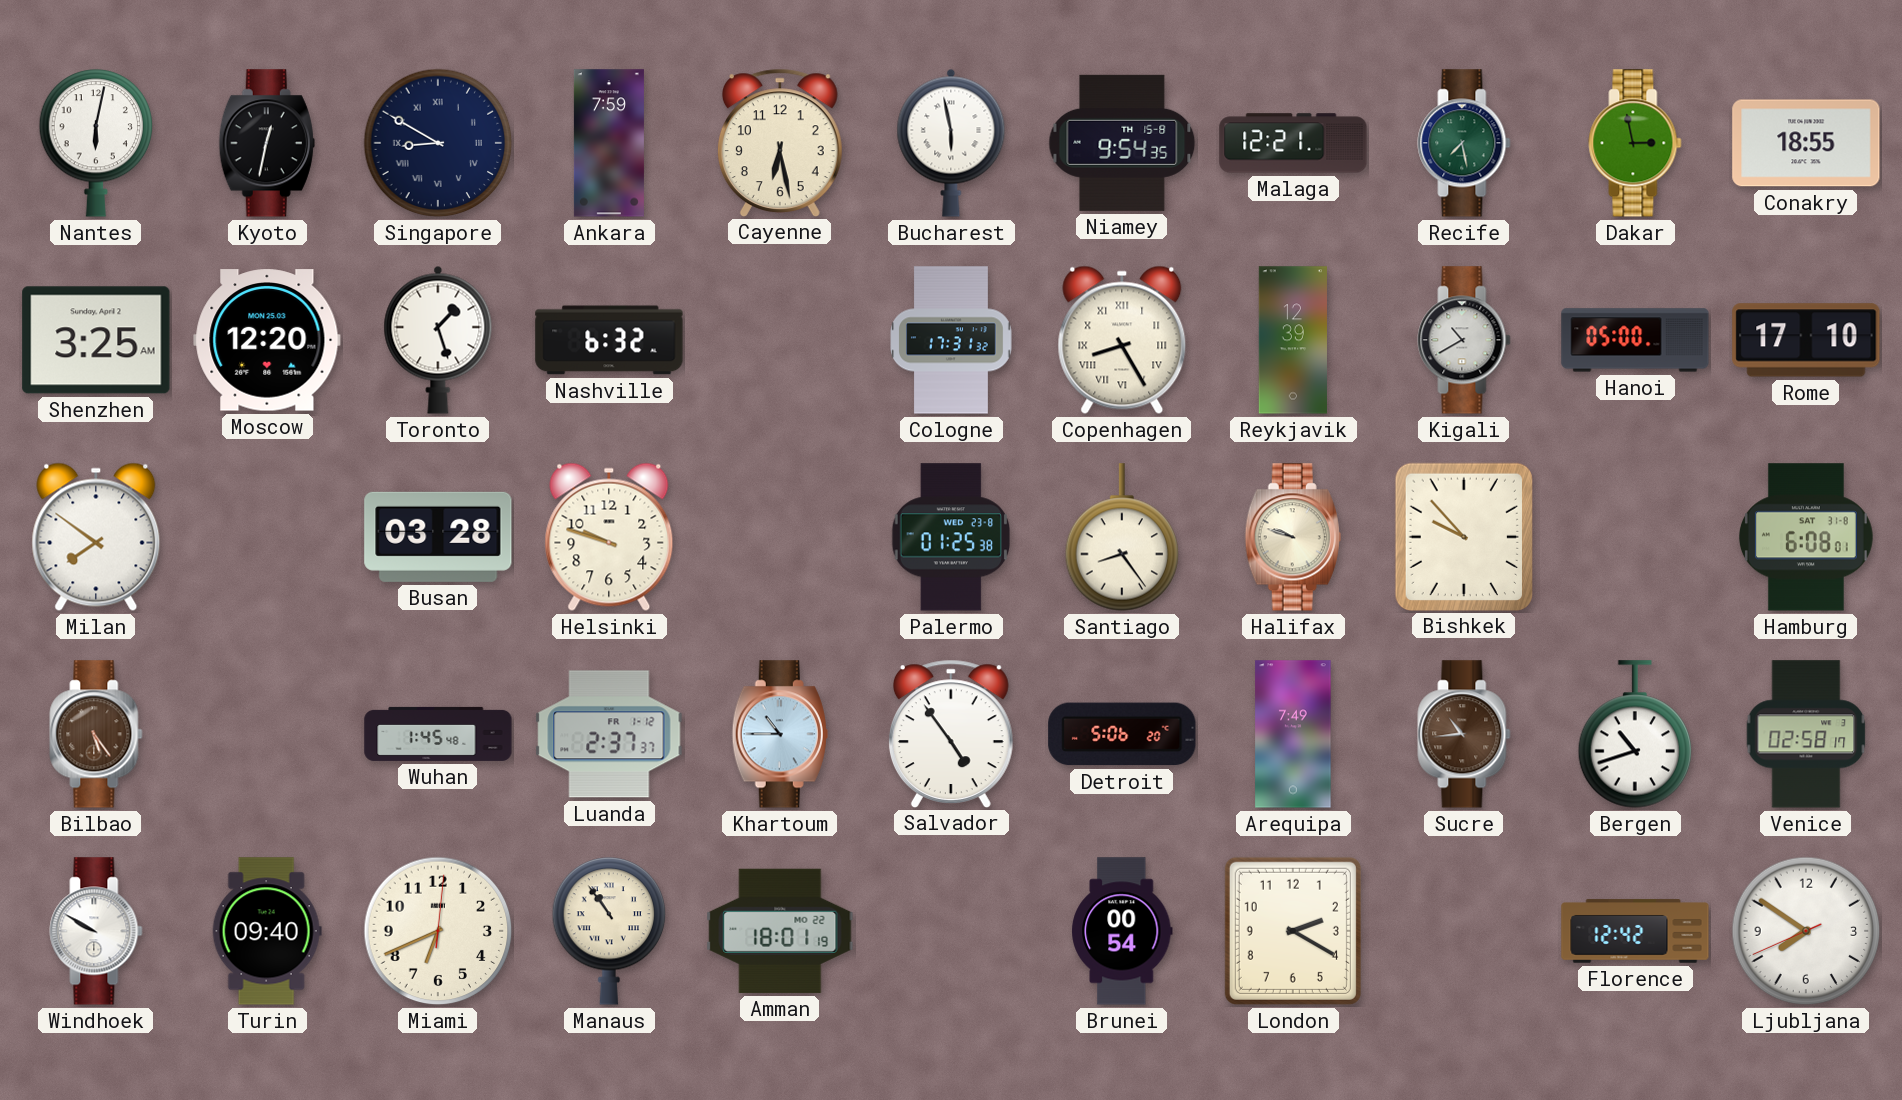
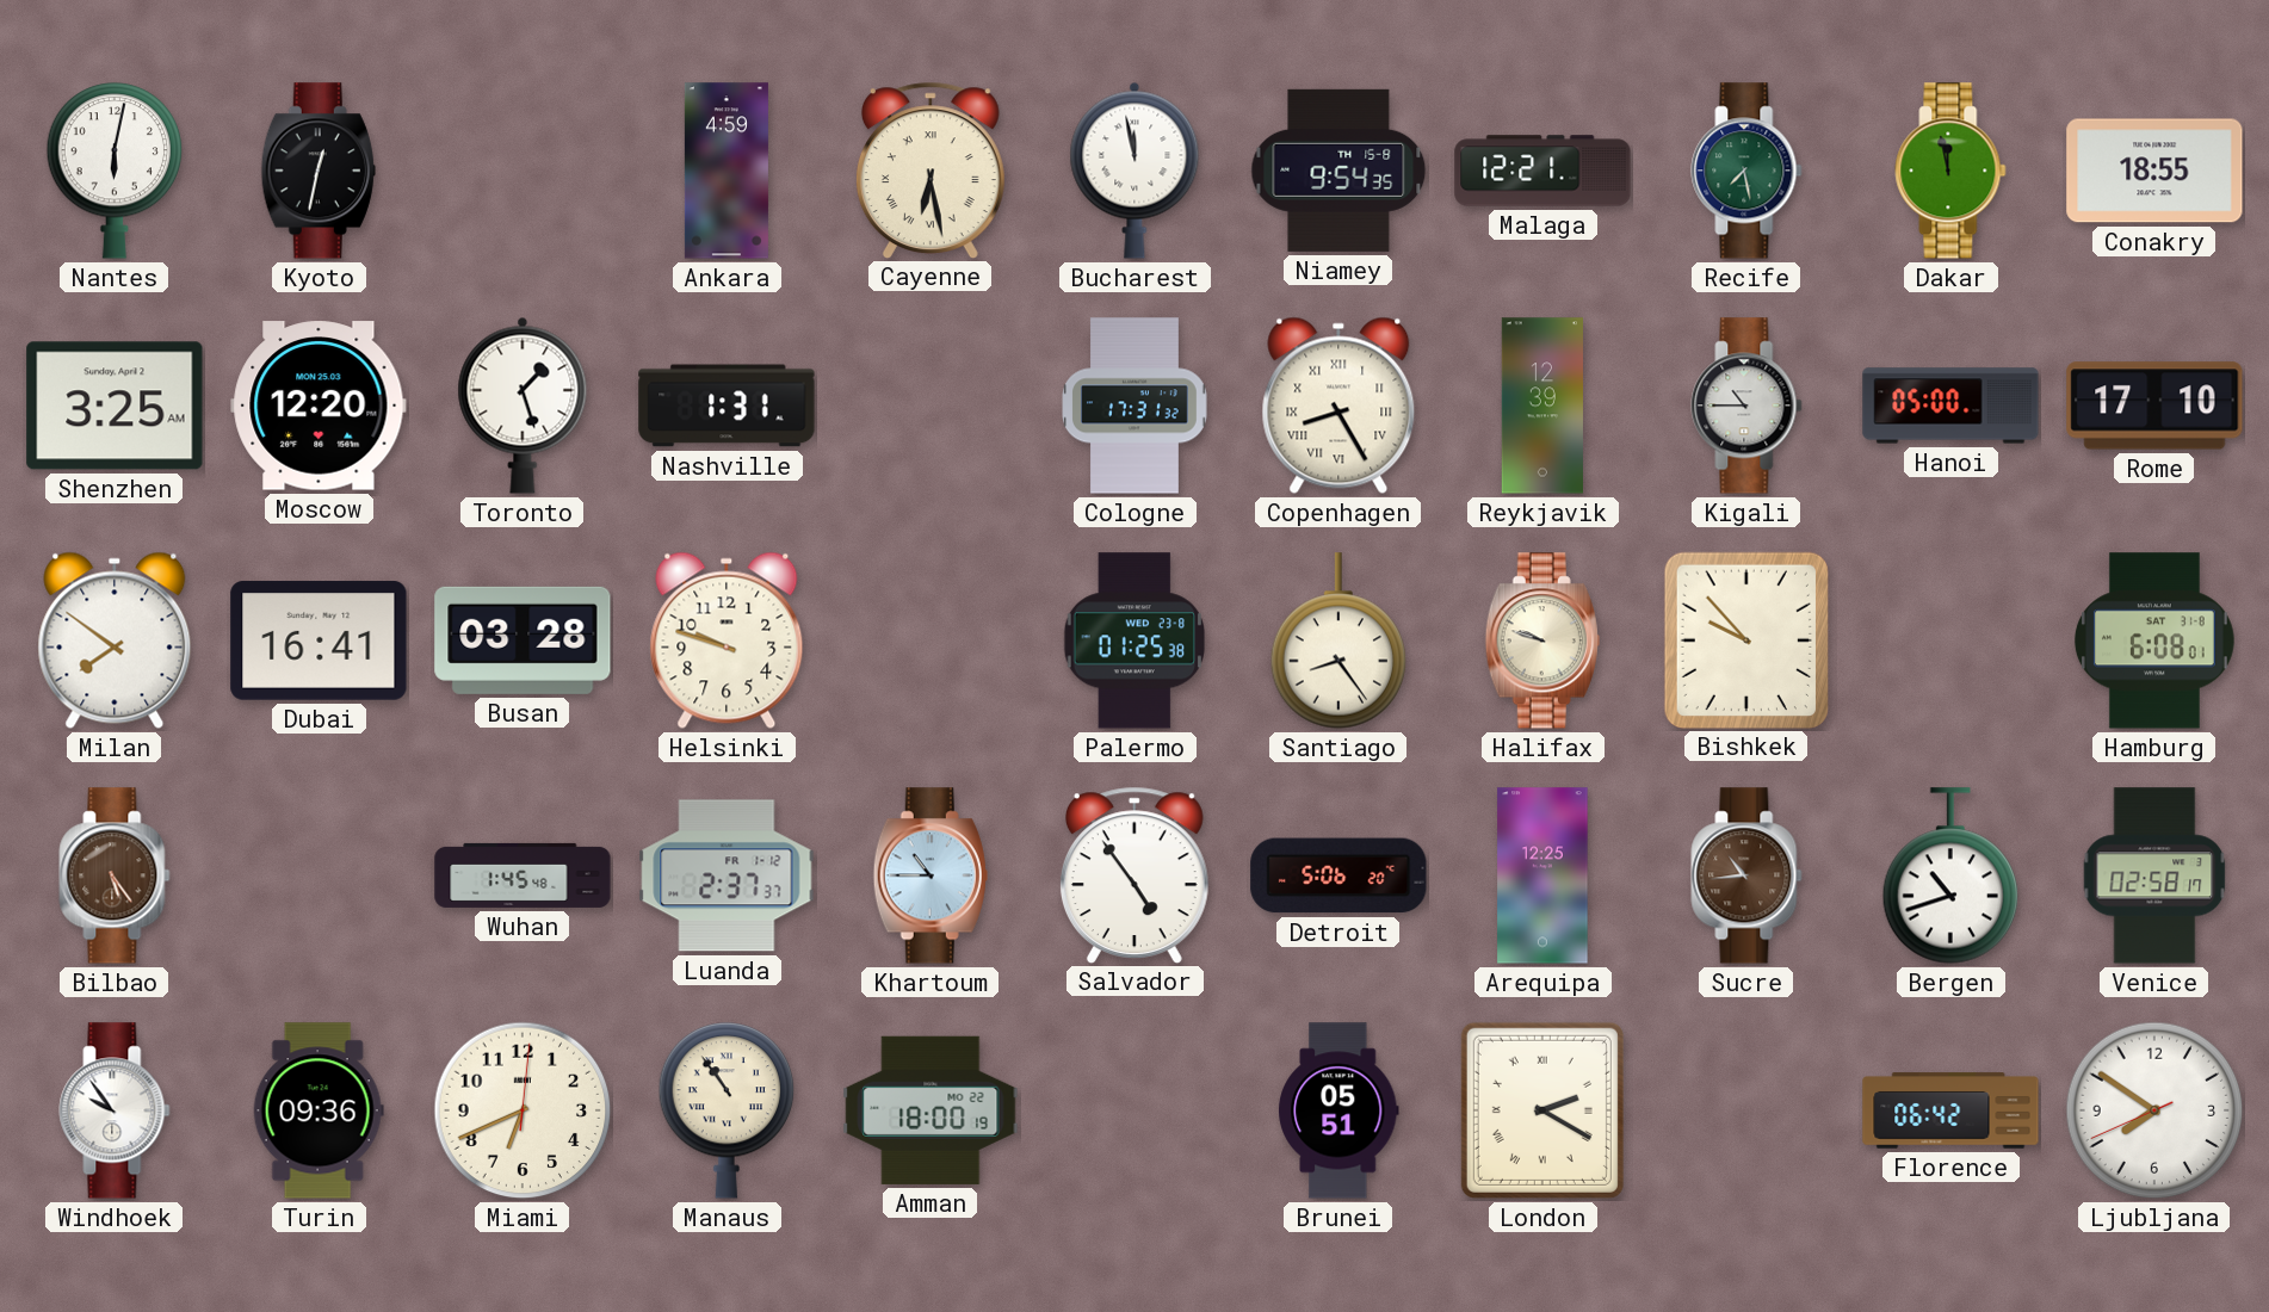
Singapore: 8:50 -> none
Ankara: 7:59 -> 4:59
Cayenne numerals: Arabic -> Roman
Bucharest: 5:58 -> 11:58
Dakar: 2:58 -> 11:58
Nashville: 6:32 -> 1:31
Kigali: 10:40 -> 10:45
Dubai: none -> 16:41
Arequipa: 7:49 -> 12:25
Windhoek: 9:50 -> 9:54
Turin: 09:40 -> 09:36
Amman: 18:01 -> 18:00
Brunei: 00:54 -> 05:51
London numerals: Arabic -> Roman
Florence: 12:42 -> 06:42
